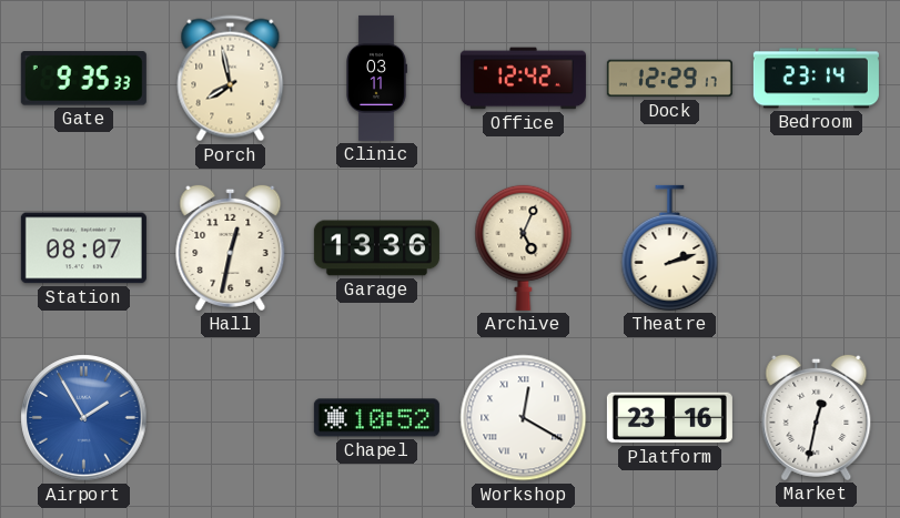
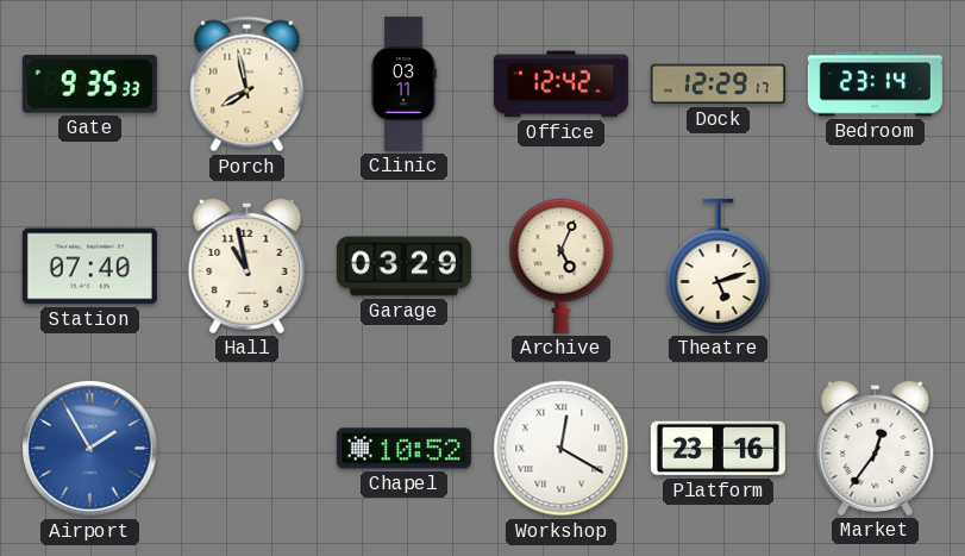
Station: 08:07 -> 07:40
Hall: 12:32 -> 10:58
Garage: 13:36 -> 03:29
Theatre: 2:12 -> 5:12
Market: 12:32 -> 12:36
